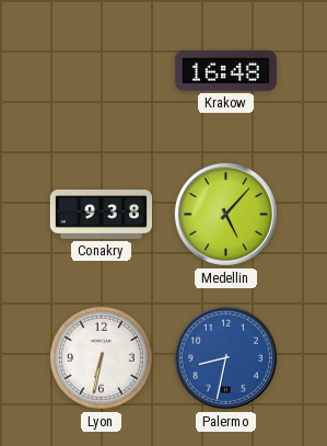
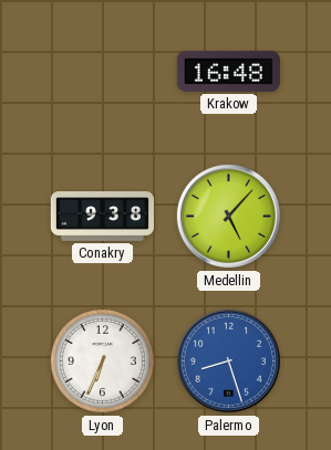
Lyon: 6:32 -> 6:34
Palermo: 8:32 -> 8:27
